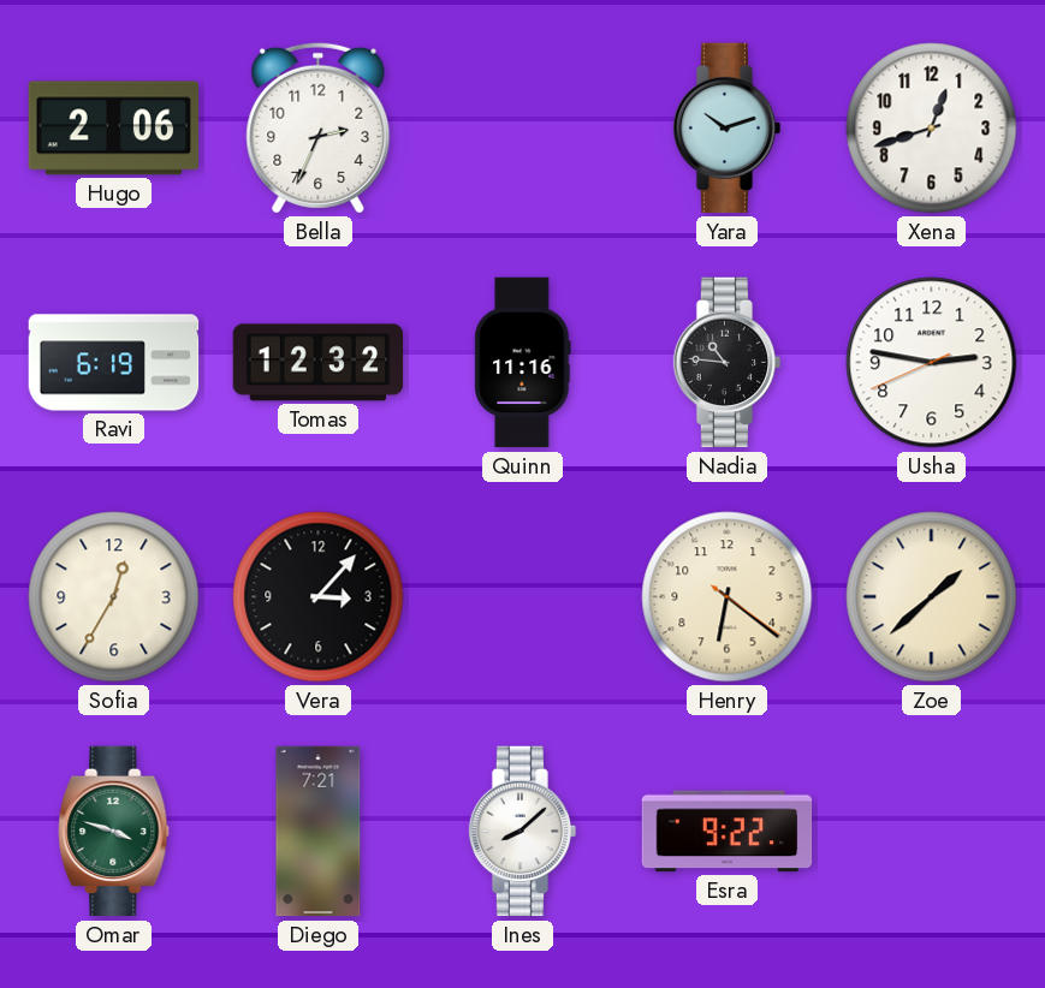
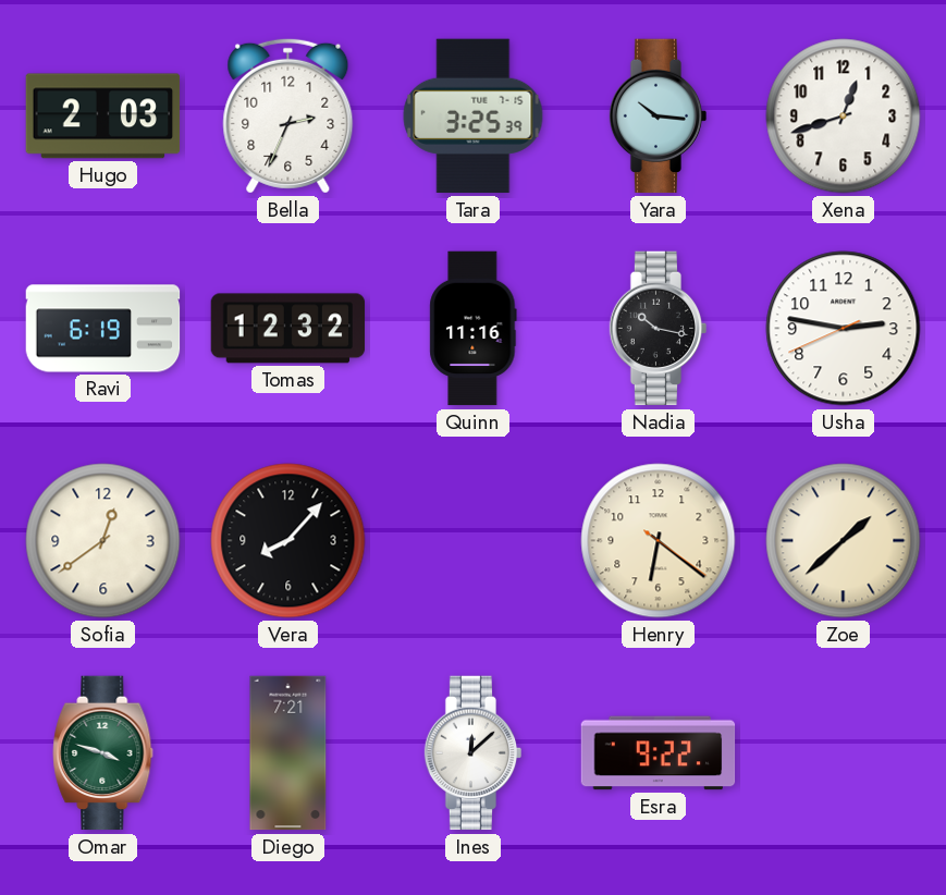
Hugo: 2:06 -> 2:03
Tara: none -> 3:25
Yara: 10:12 -> 10:16
Nadia: 10:46 -> 10:17
Sofia: 12:35 -> 12:39
Vera: 3:07 -> 8:07
Ines: 8:08 -> 12:08
